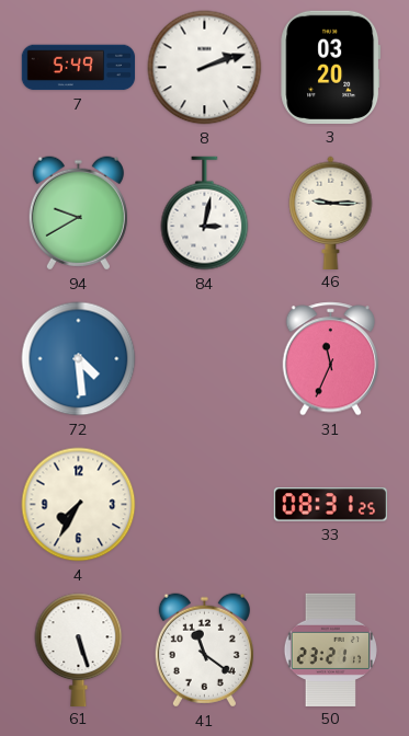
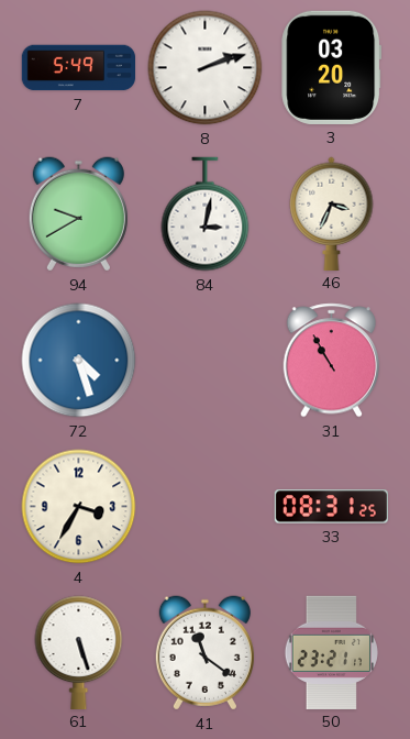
46: 9:15 -> 3:34
72: 4:29 -> 4:27
31: 11:34 -> 10:55
4: 7:35 -> 3:35
